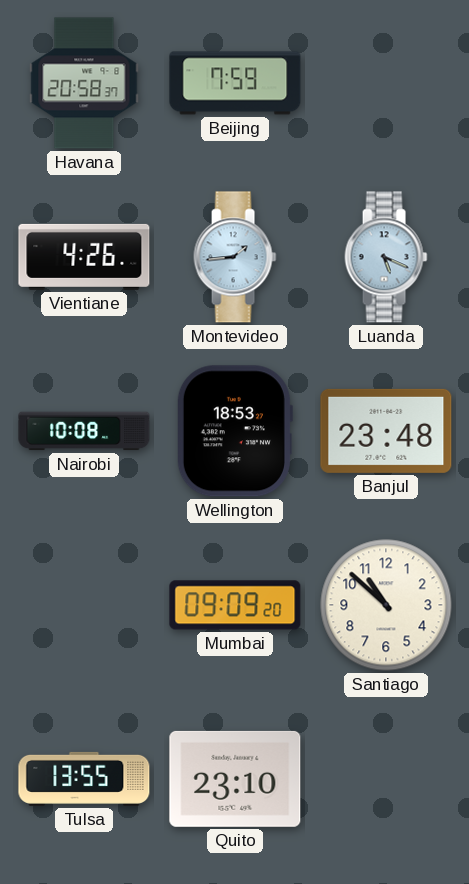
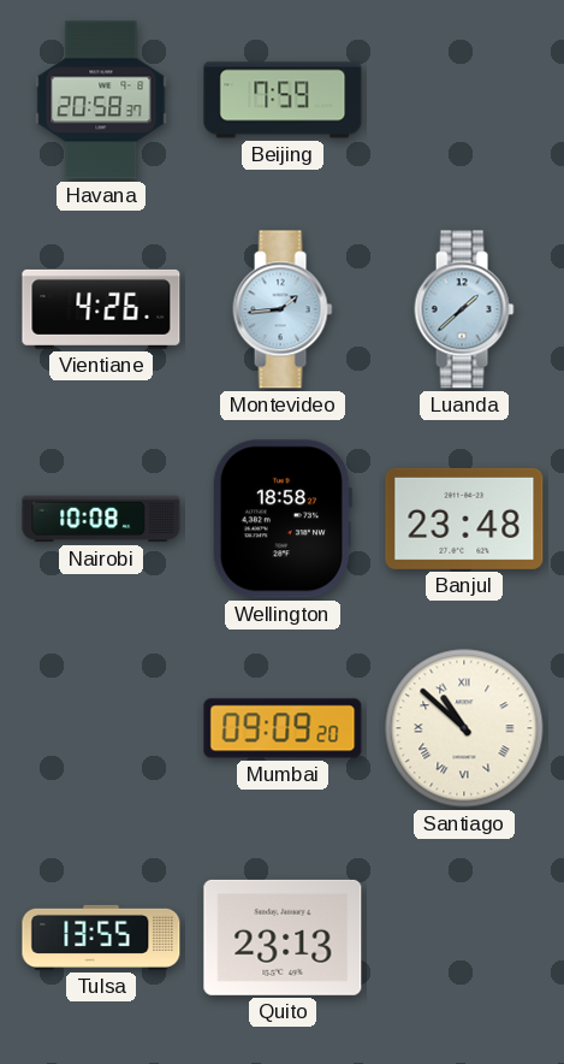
Luanda: 5:19 -> 1:38
Wellington: 18:53 -> 18:58
Santiago numerals: Arabic -> Roman
Quito: 23:10 -> 23:13
